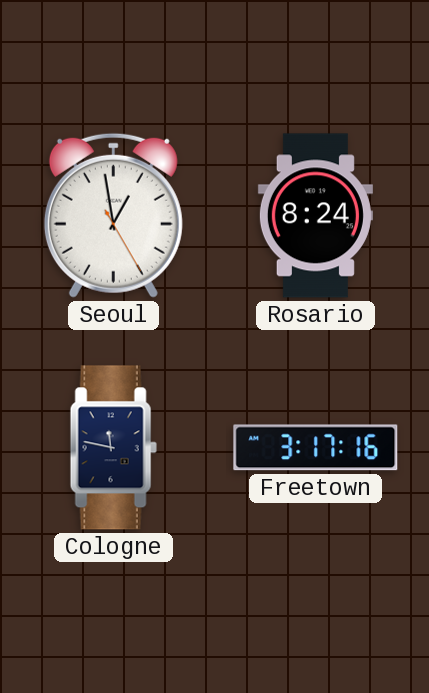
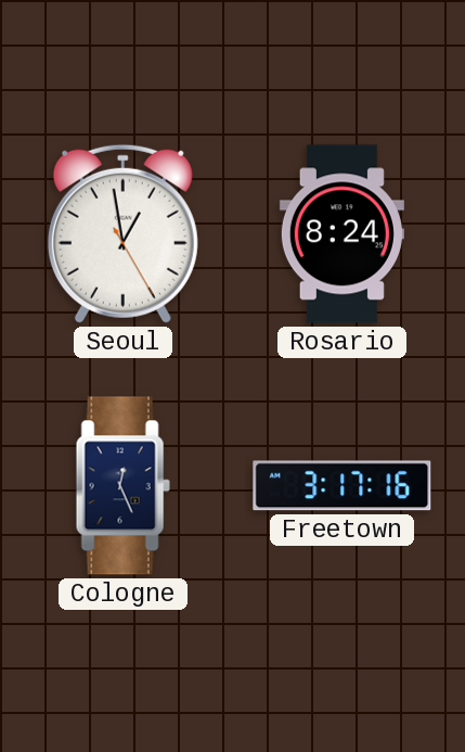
Cologne: 11:47 -> 12:26
